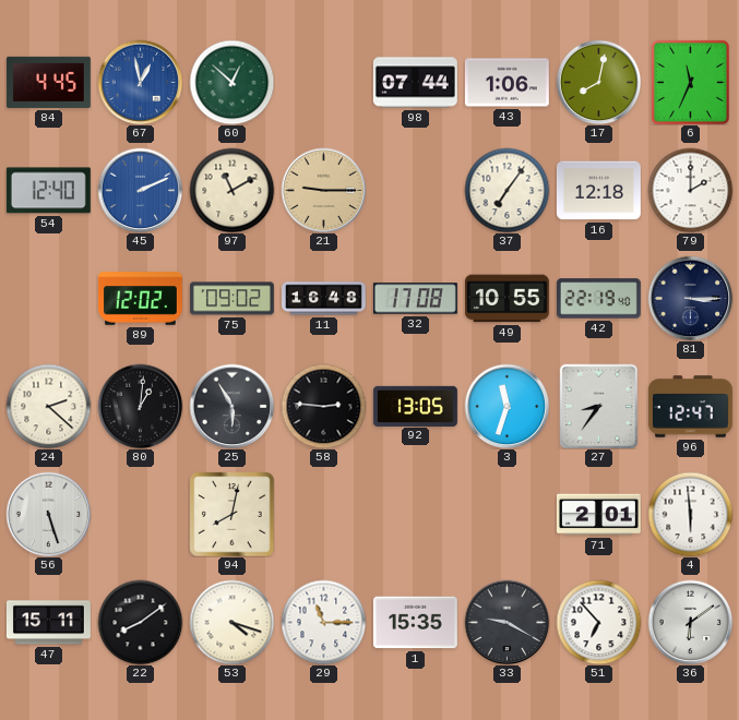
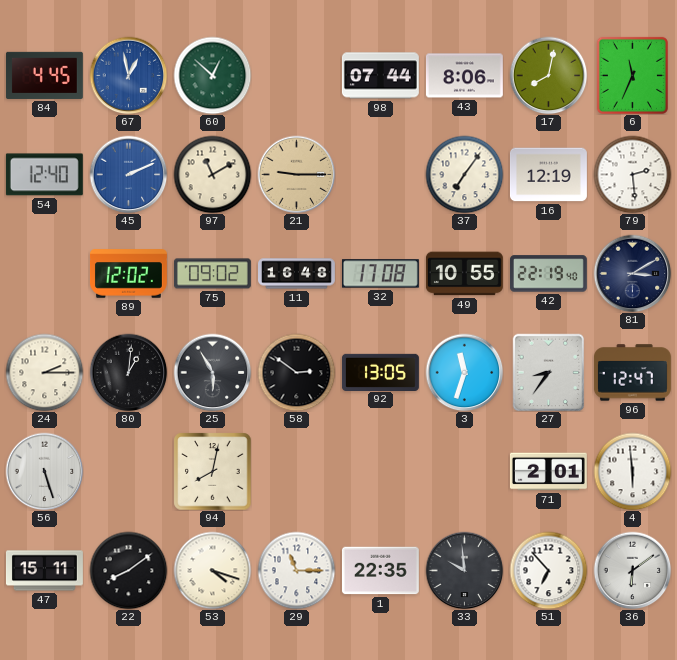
43: 1:06 -> 8:06
16: 12:18 -> 12:19
79: 2:00 -> 2:29
81: 3:15 -> 3:10
24: 2:22 -> 2:15
58: 2:46 -> 2:51
1: 15:35 -> 22:35
33: 9:20 -> 9:59
